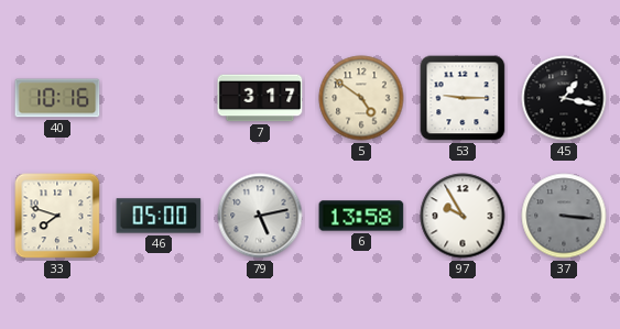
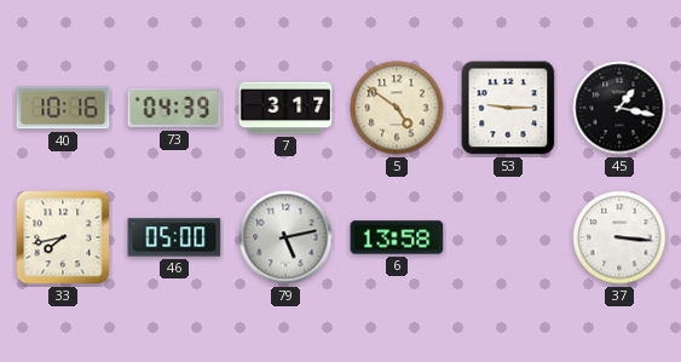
73: none -> 04:39
33: 7:48 -> 7:43
97: 9:55 -> none
37 dial: grey -> white
